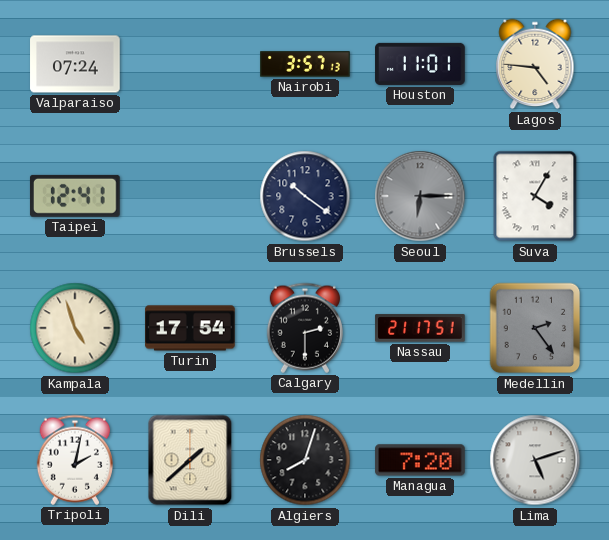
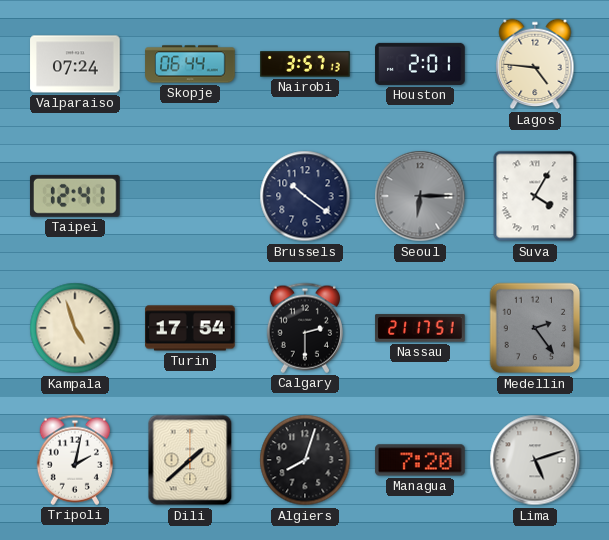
Skopje: none -> 06:44
Houston: 11:01 -> 2:01
